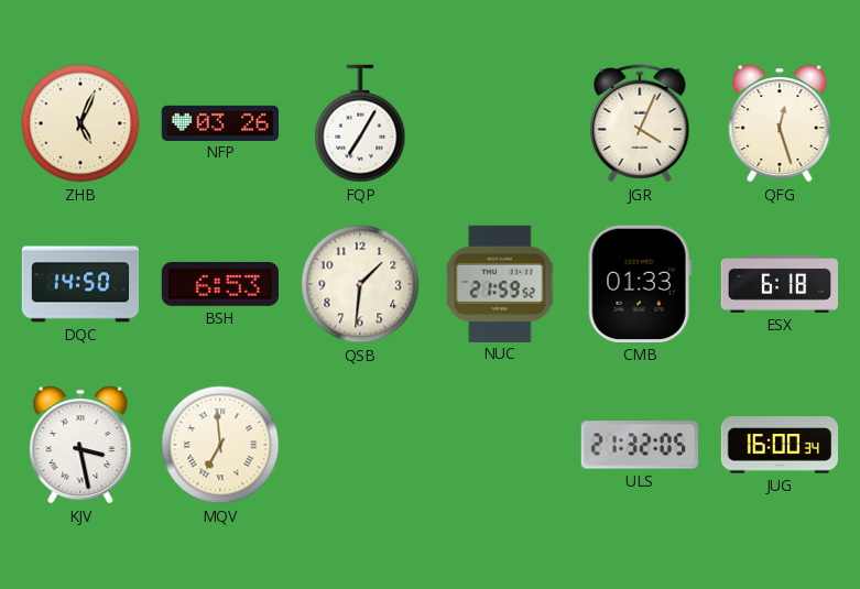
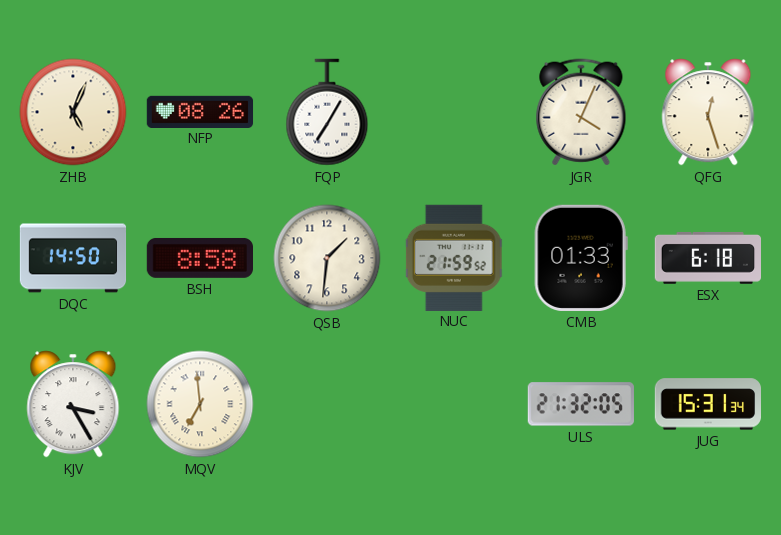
NFP: 03:26 -> 08:26
BSH: 6:53 -> 8:58
KJV: 3:28 -> 3:25
JUG: 16:00 -> 15:31
